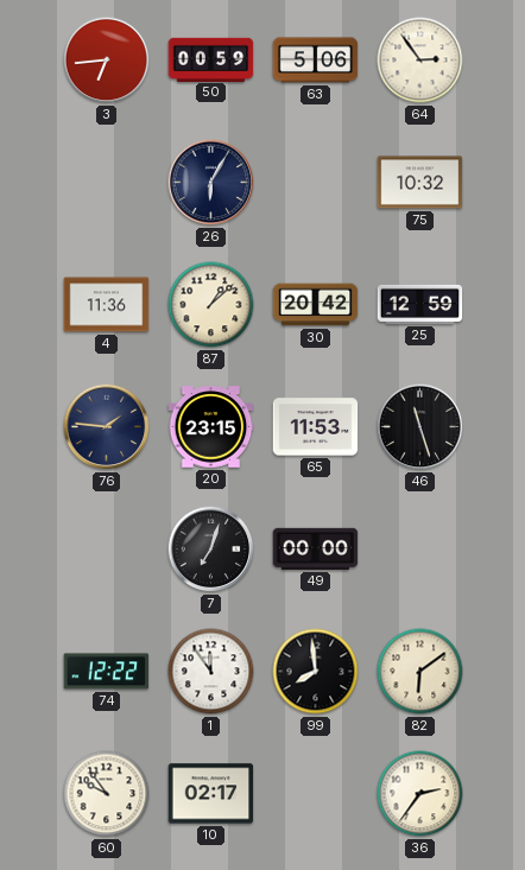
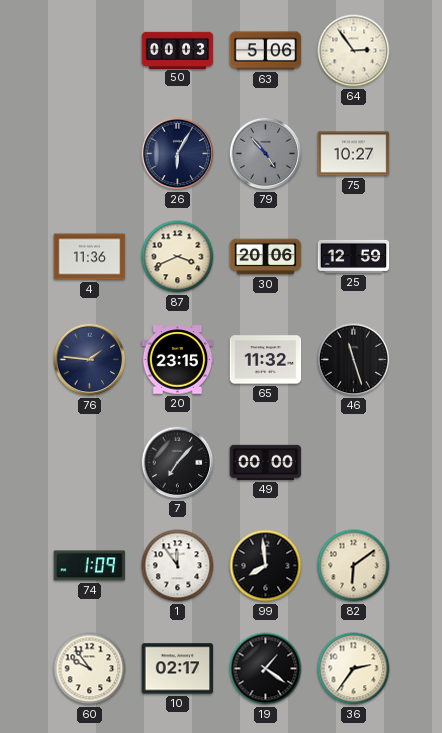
3: 6:44 -> none
50: 00:59 -> 00:03
79: none -> 4:53
75: 10:32 -> 10:27
87: 1:08 -> 3:41
30: 20:42 -> 20:06
65: 11:53 -> 11:32
7: 7:03 -> 7:07
74: 12:22 -> 1:09
19: none -> 1:21
